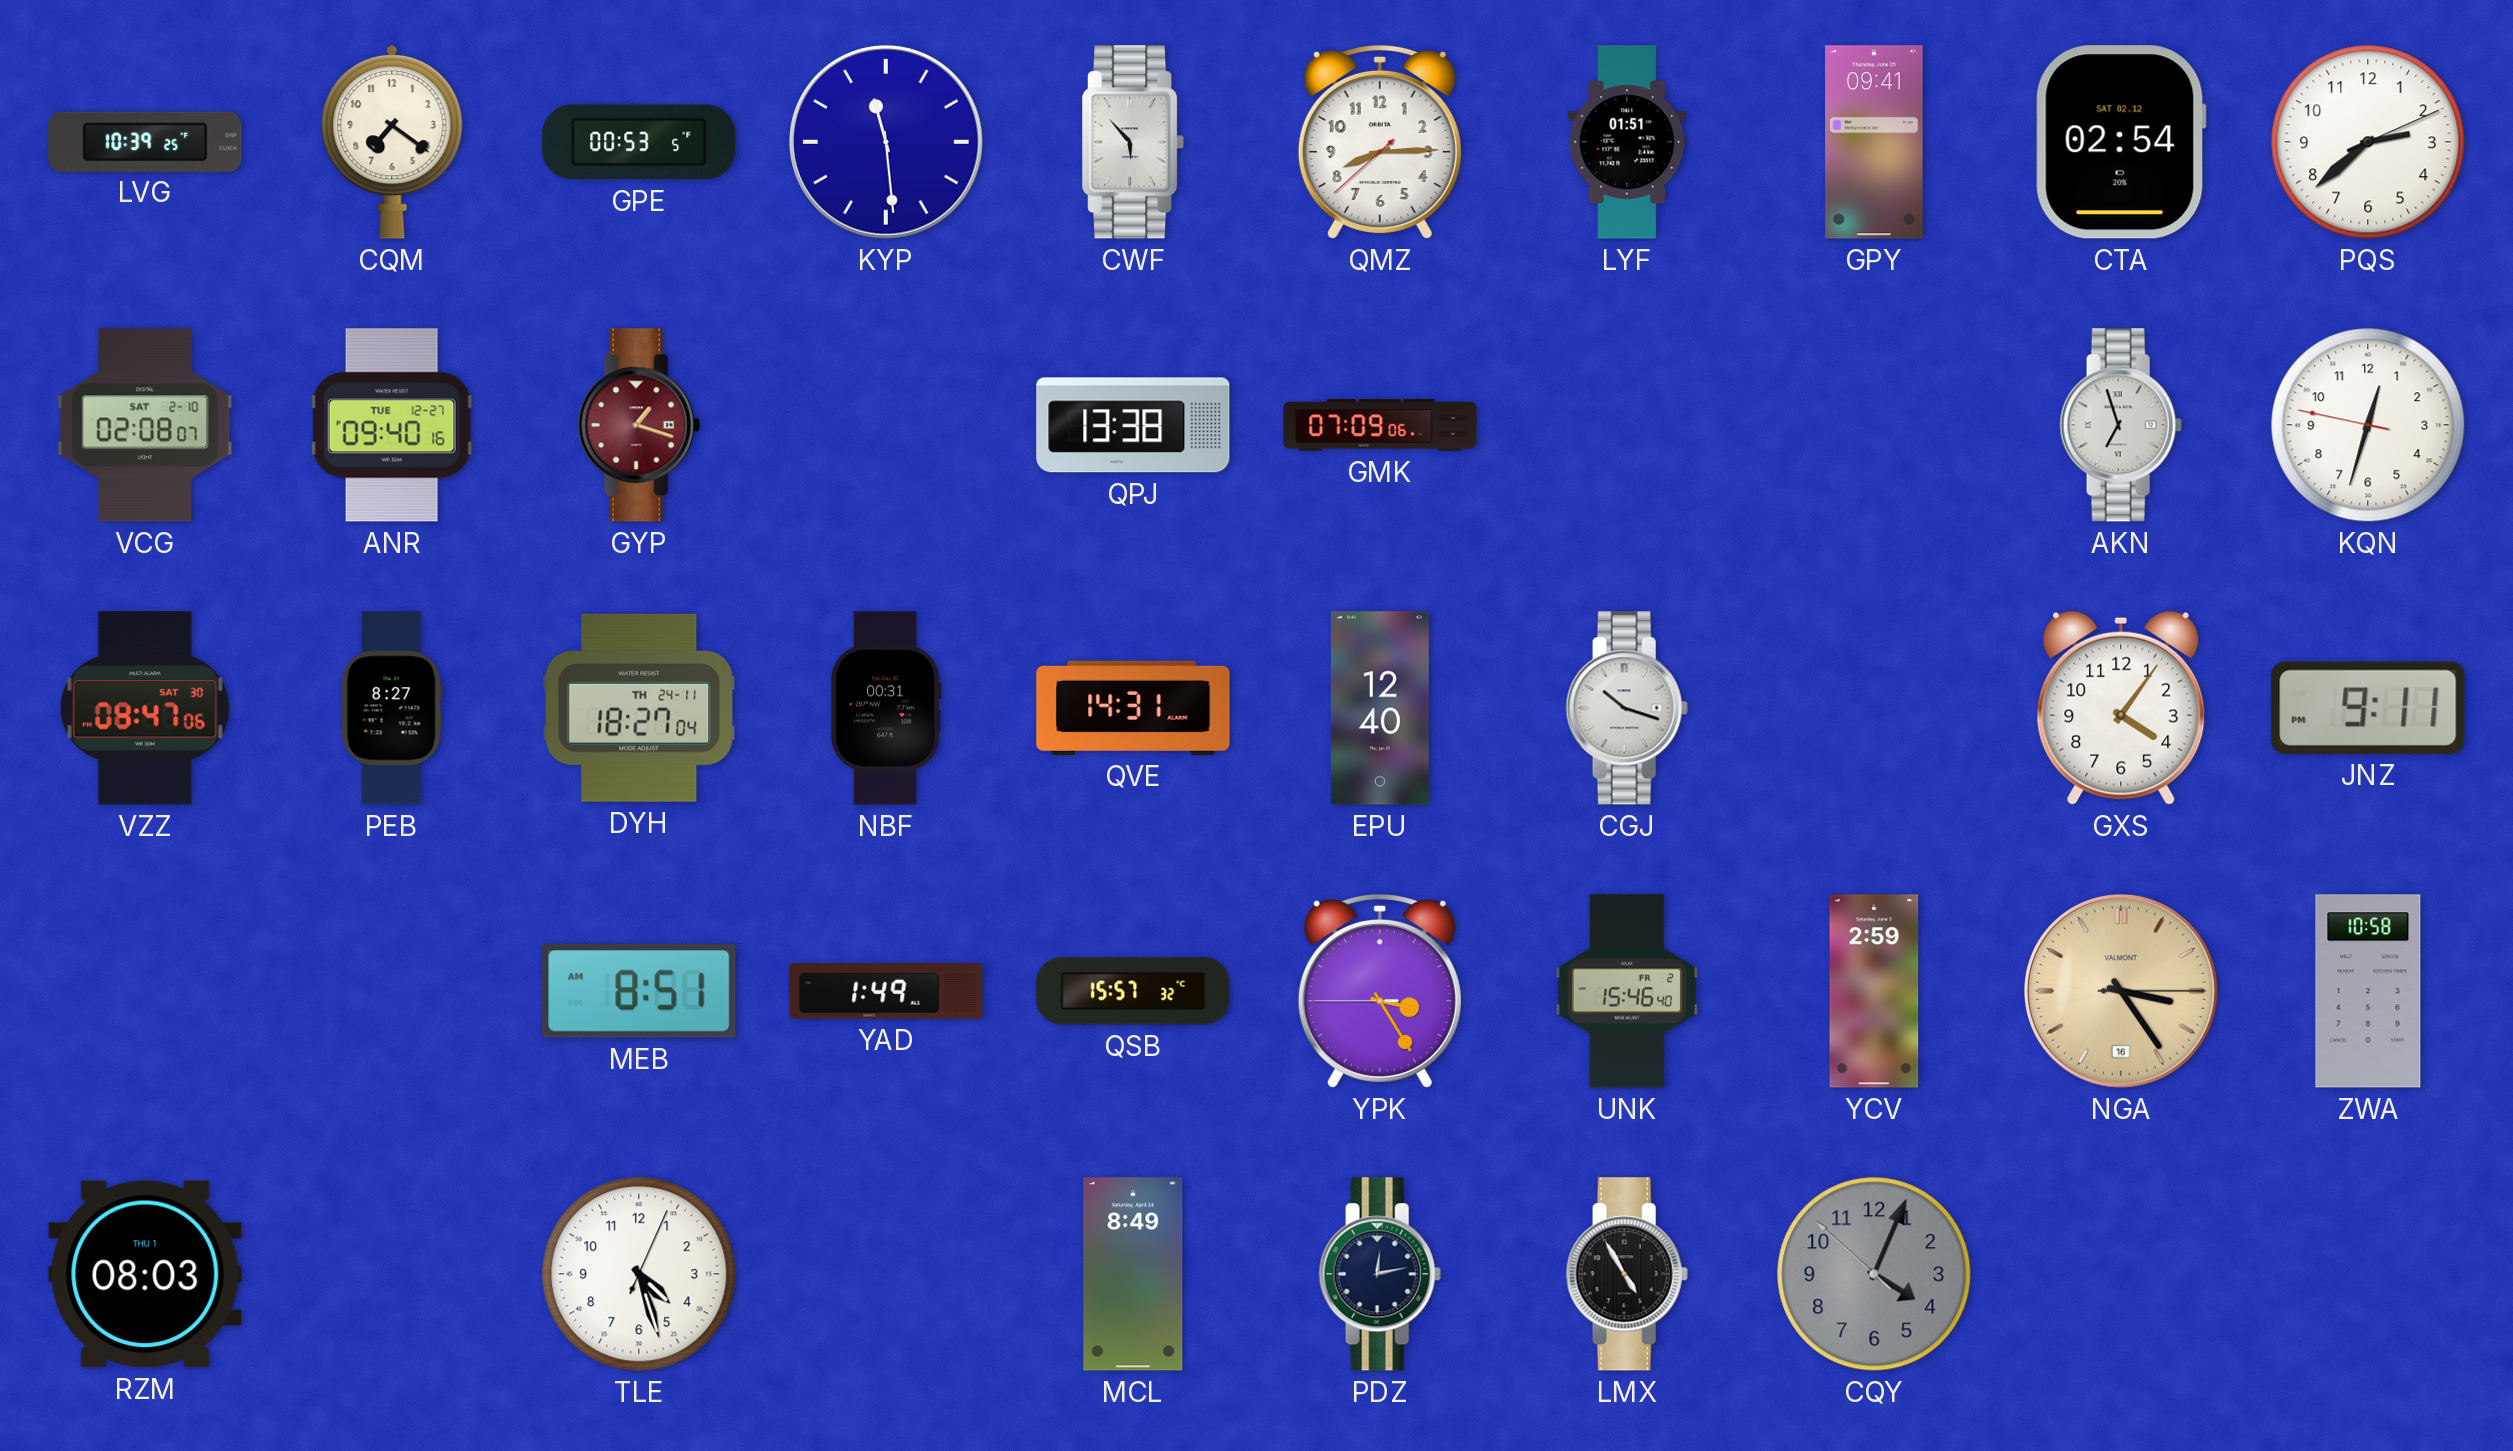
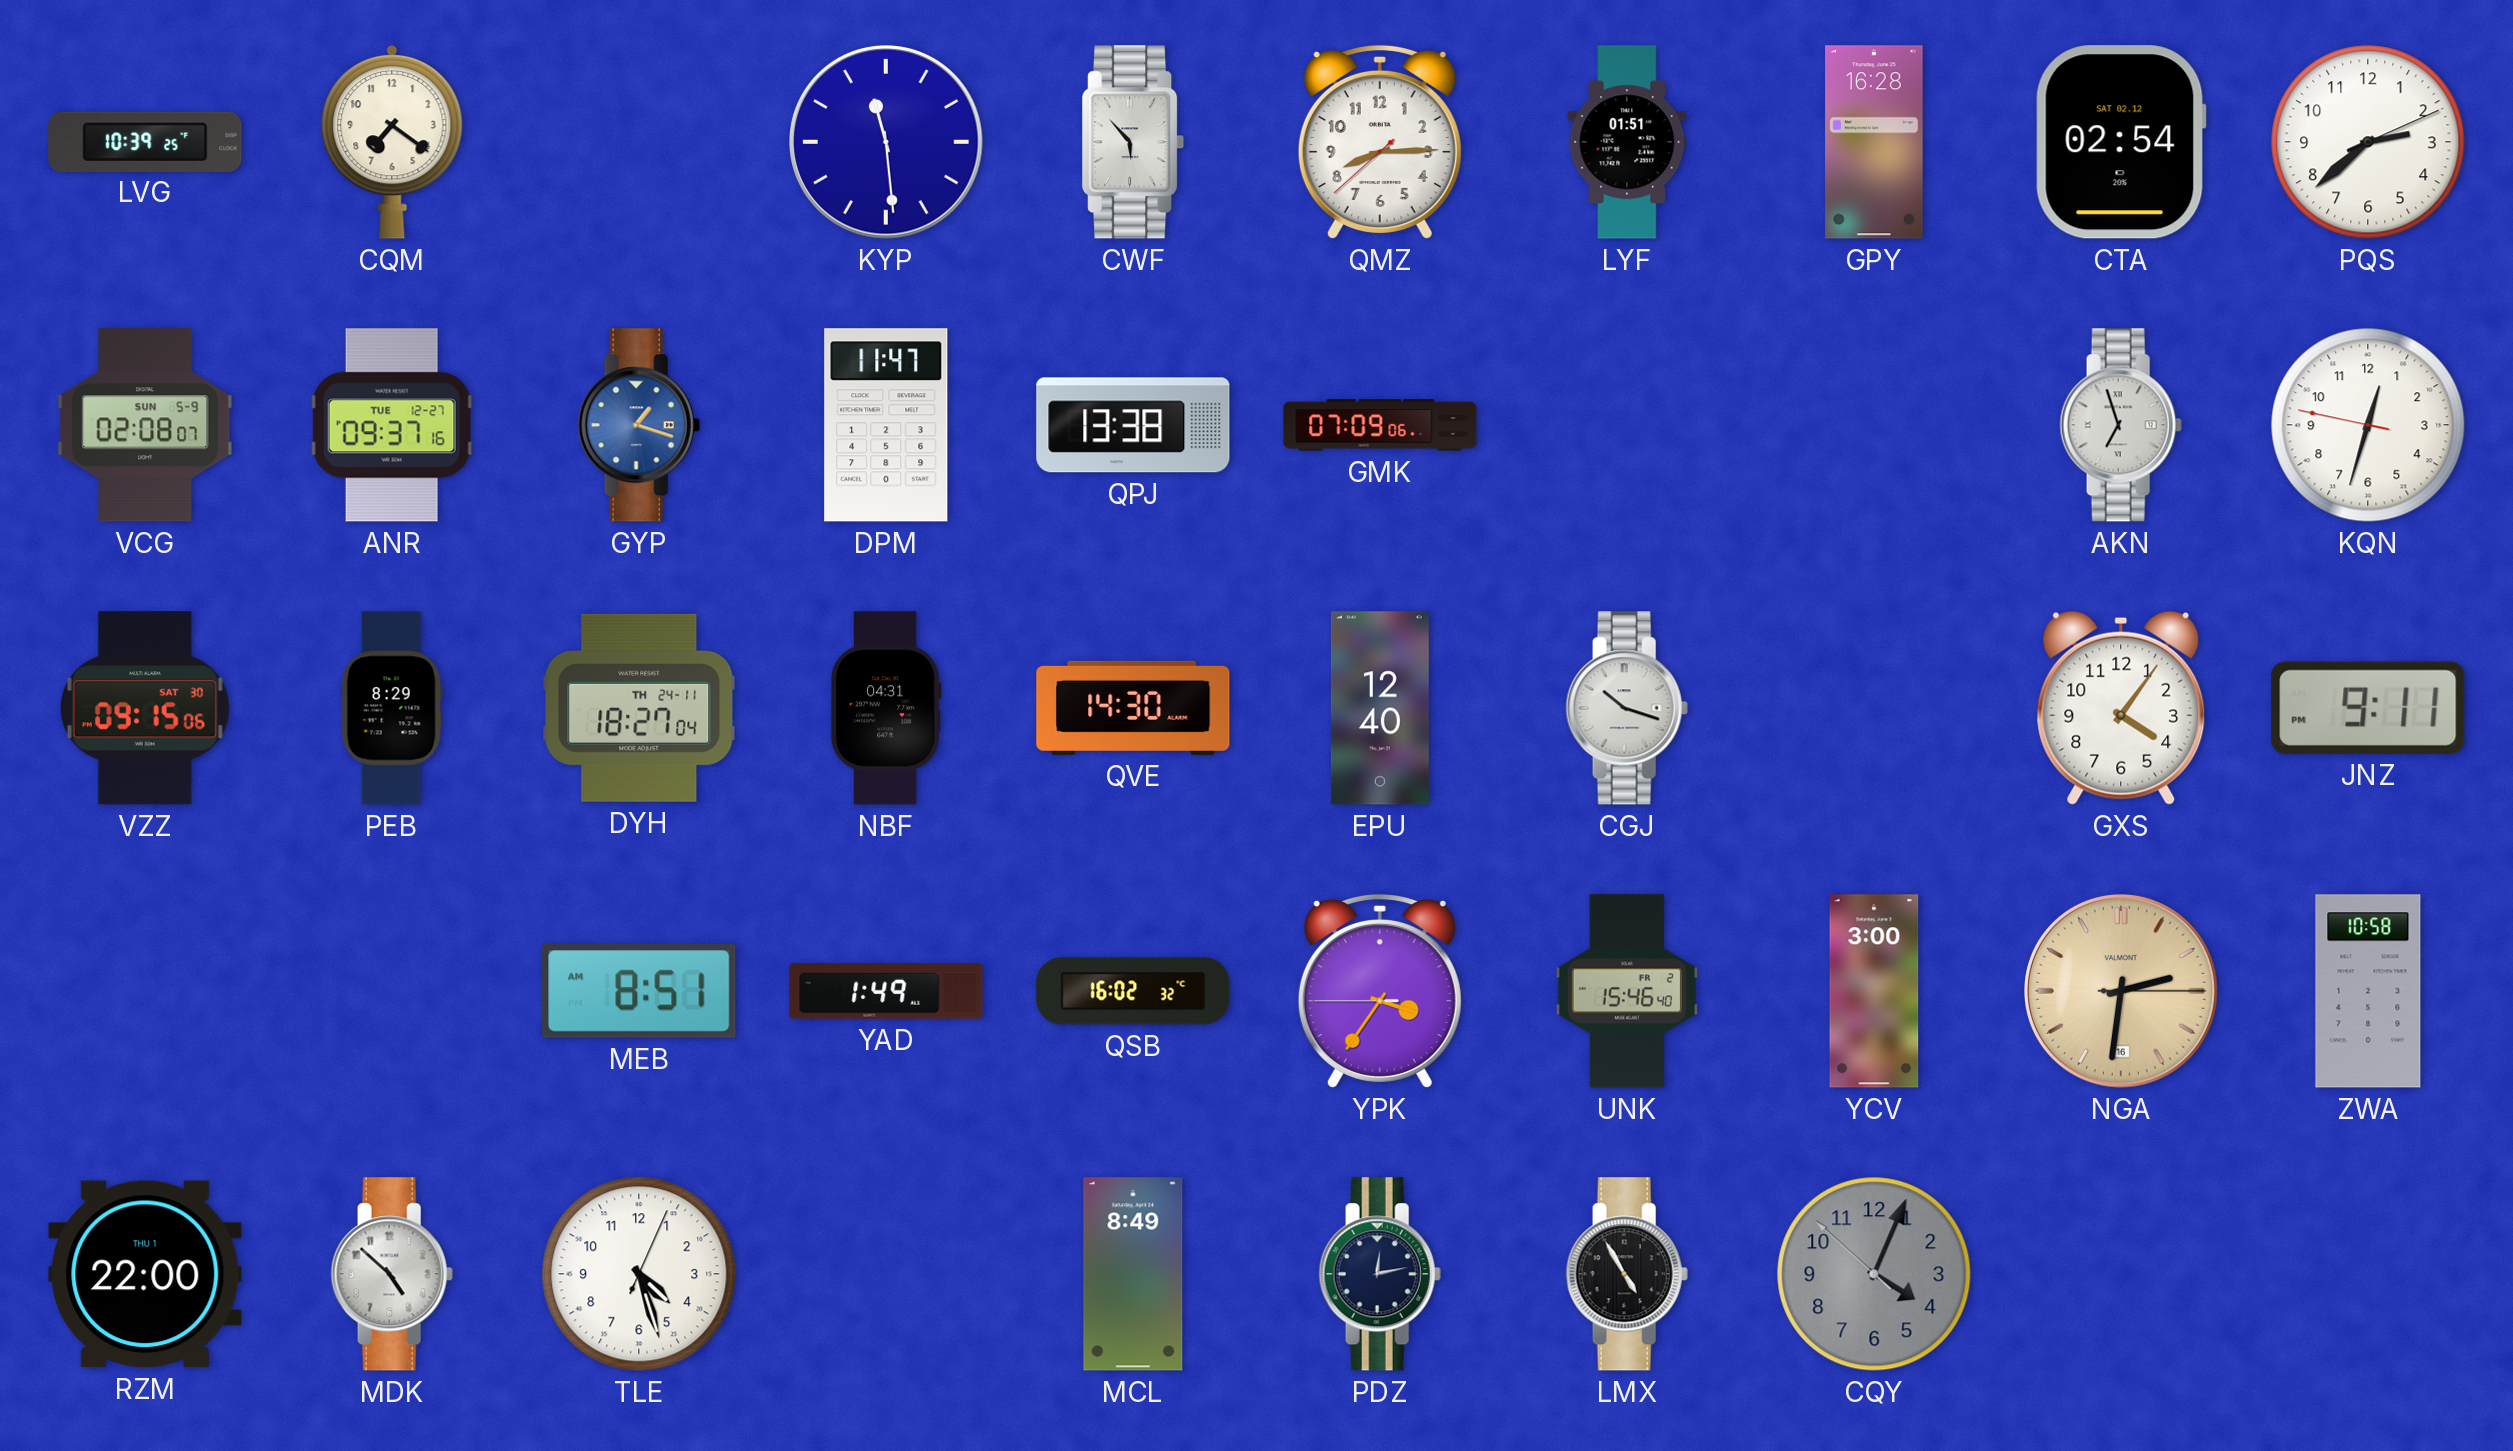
GPE: 00:53 -> none
GPY: 09:41 -> 16:28
VCG date: SAT 2-10 -> SUN 5-9
ANR: 09:40 -> 09:37
GYP dial: burgundy -> blue
DPM: none -> 11:47
VZZ: 08:47 -> 09:15
PEB: 8:27 -> 8:29
NBF: 00:31 -> 04:31
QVE: 14:31 -> 14:30
QSB: 15:57 -> 16:02
YPK: 3:24 -> 3:35
YCV: 2:59 -> 3:00
NGA: 3:24 -> 2:31
RZM: 08:03 -> 22:00
MDK: none -> 4:52
